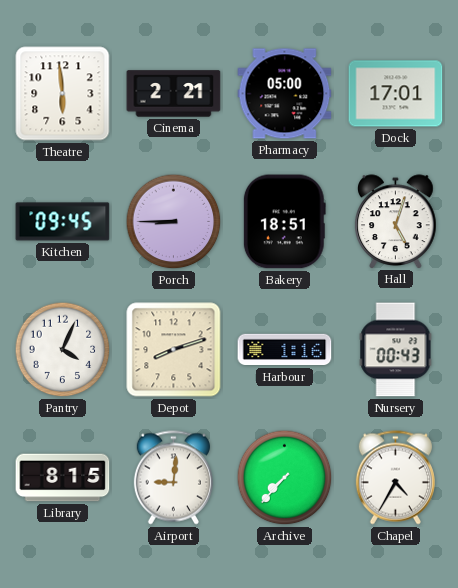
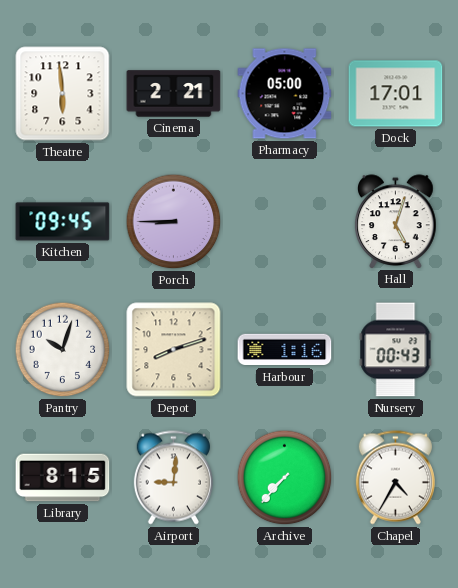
Bakery: 18:51 -> none
Pantry: 4:04 -> 10:03
